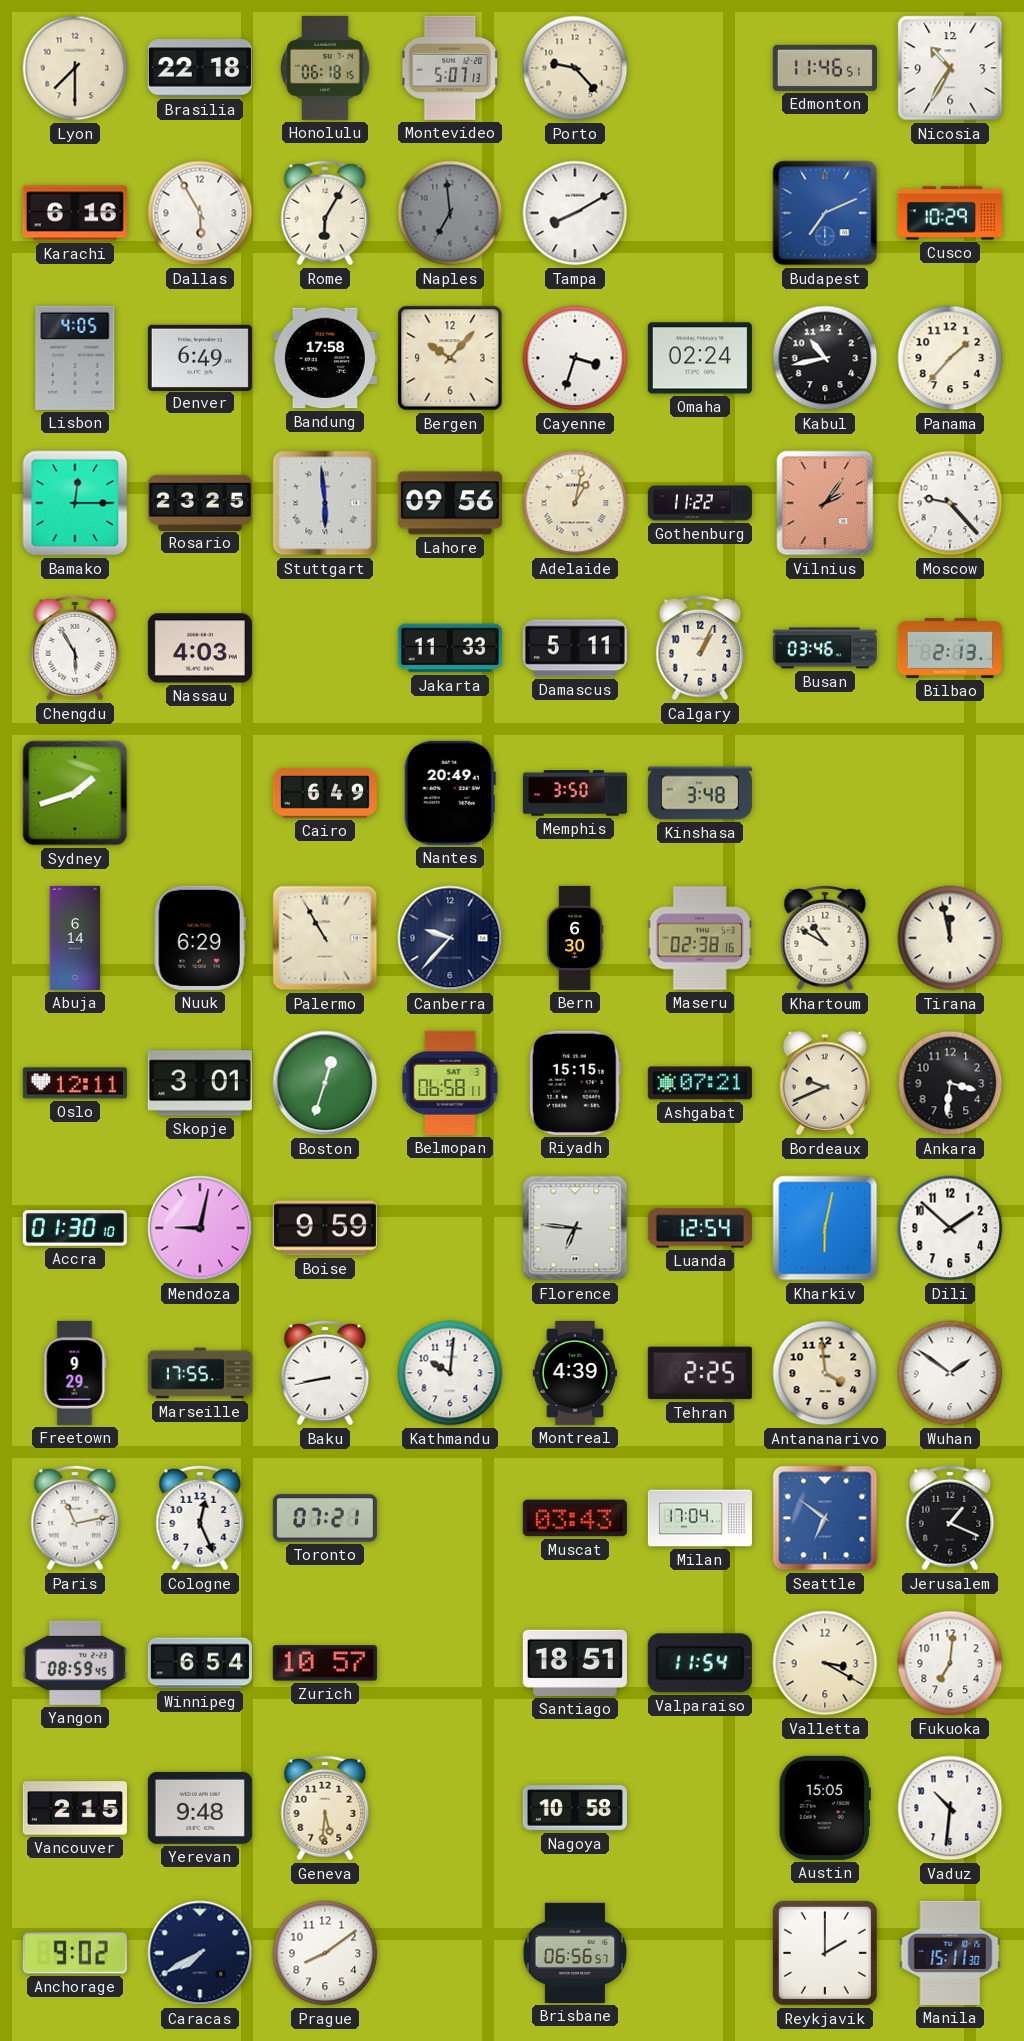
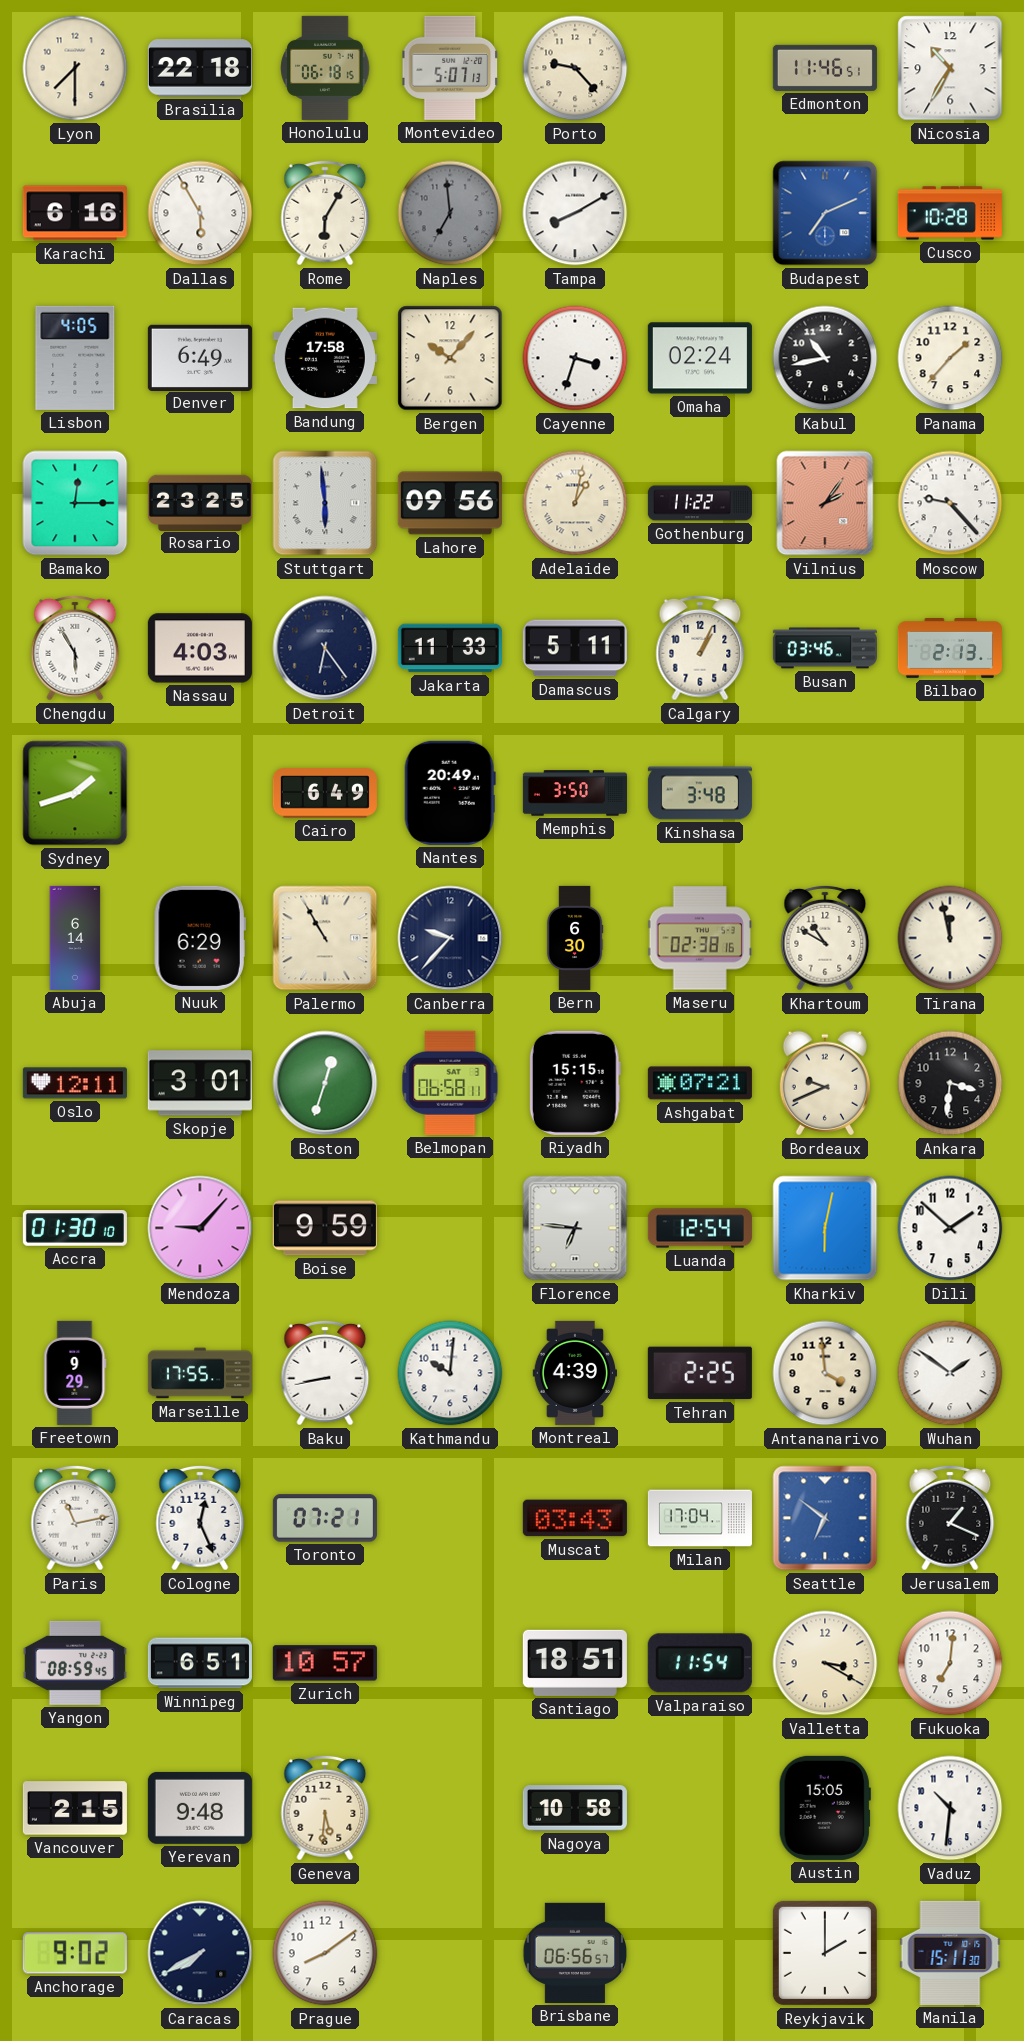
Cusco: 10:29 -> 10:28
Detroit: none -> 6:24
Mendoza: 9:02 -> 9:07
Winnipeg: 6:54 -> 6:51
